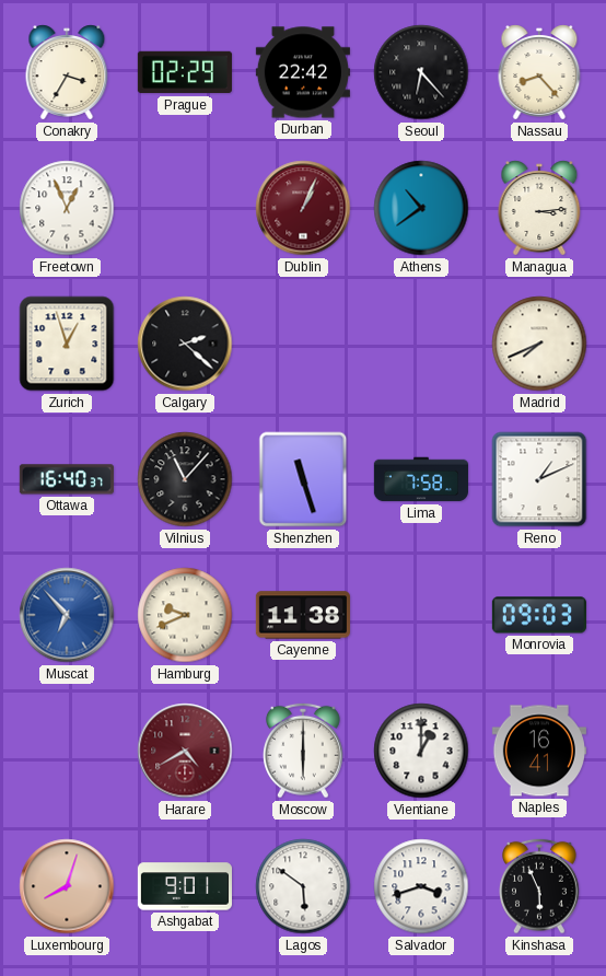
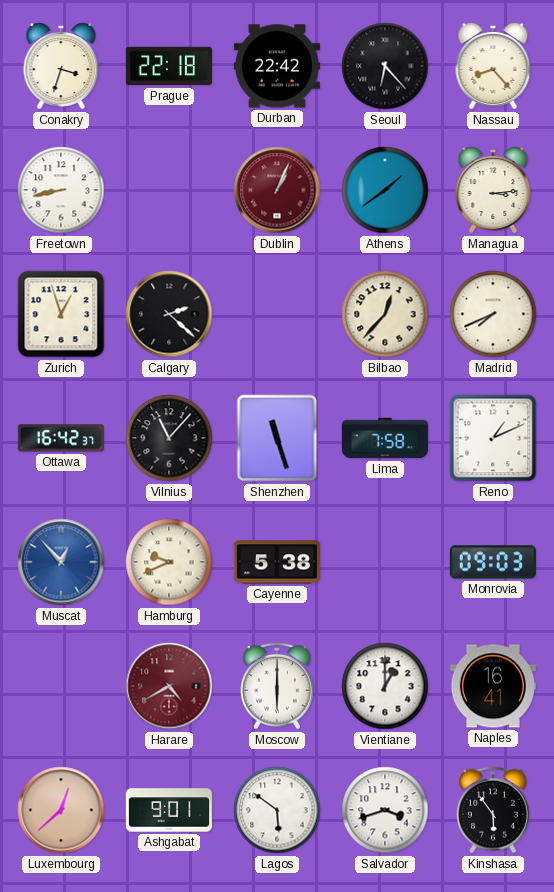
Conakry: 3:35 -> 3:33
Prague: 02:29 -> 22:18
Freetown: 12:56 -> 8:43
Athens: 10:39 -> 1:39
Bilbao: none -> 12:37
Ottawa: 16:40 -> 16:42
Muscat: 6:53 -> 12:53
Cayenne: 11:38 -> 5:38
Luxembourg: 8:03 -> 12:38
Kinshasa: 5:56 -> 5:54
